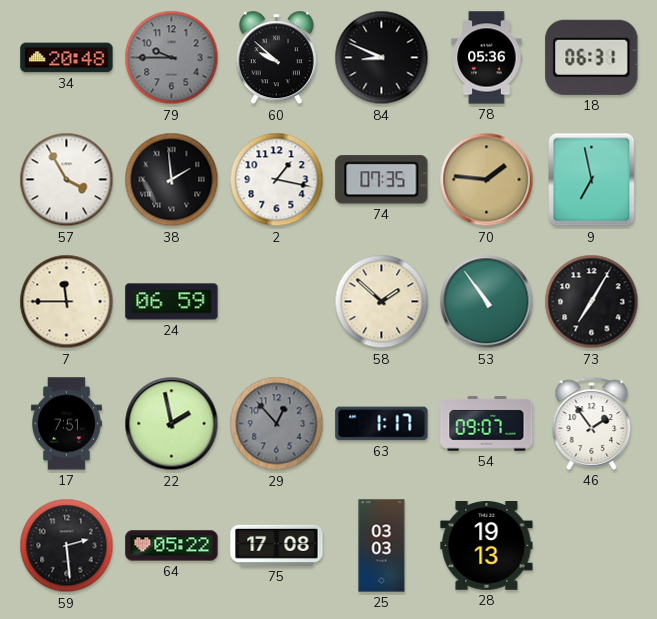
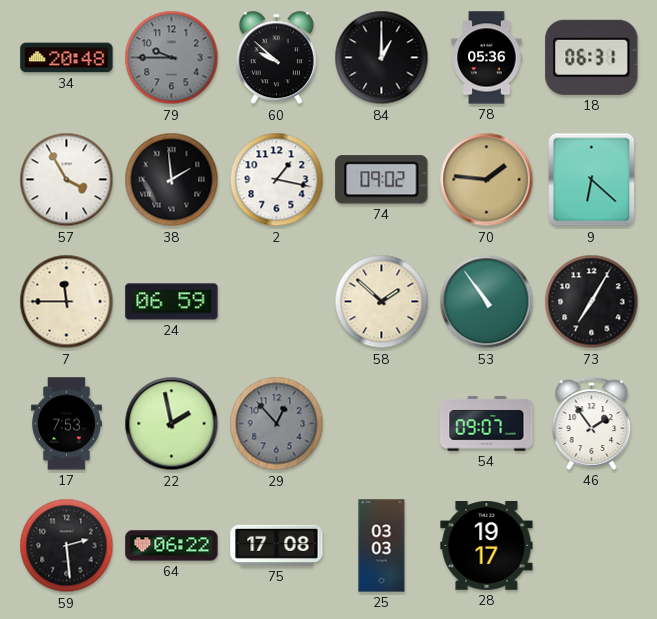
84: 8:49 -> 1:00
74: 07:35 -> 09:02
9: 6:58 -> 6:22
17: 7:51 -> 7:53
63: 1:17 -> none
64: 05:22 -> 06:22
28: 19:13 -> 19:17
